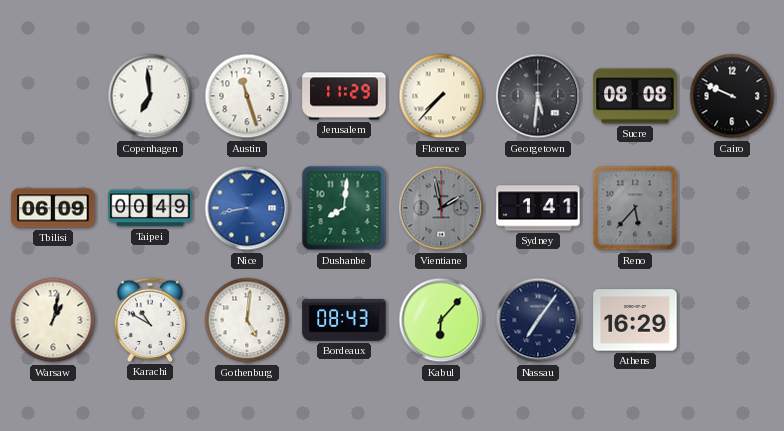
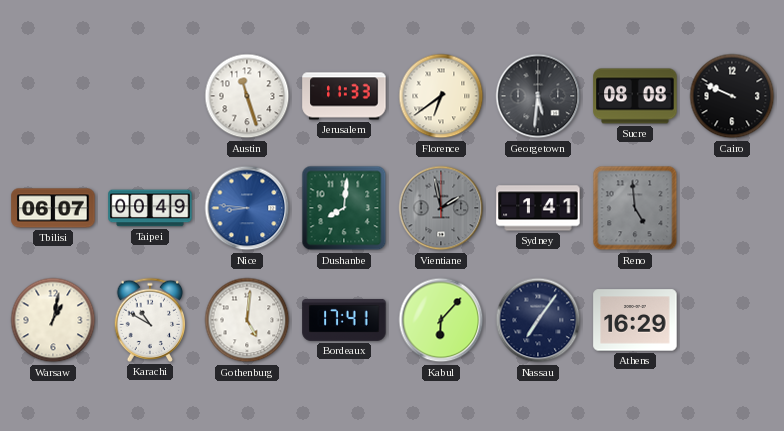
Copenhagen: 6:59 -> none
Jerusalem: 11:29 -> 11:33
Florence: 7:37 -> 6:39
Tbilisi: 06:09 -> 06:07
Nice: 8:43 -> 8:46
Reno: 5:37 -> 4:59
Bordeaux: 08:43 -> 17:41
